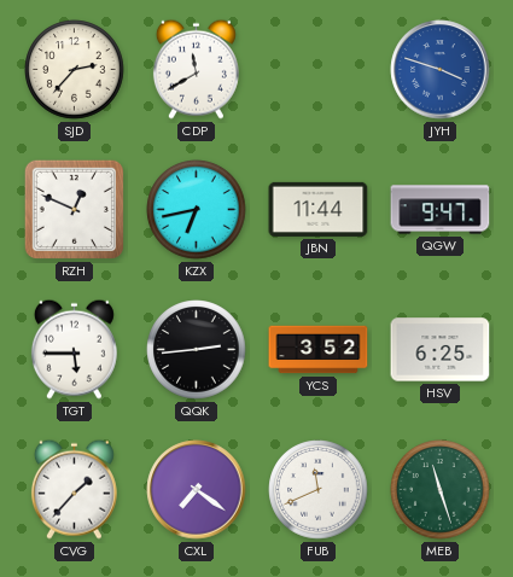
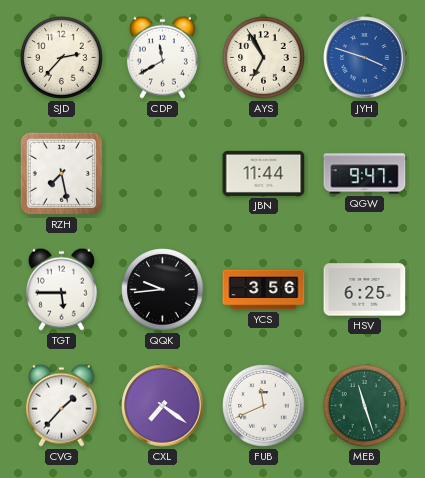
AYS: none -> 6:55
RZH: 12:49 -> 7:28
KZX: 6:43 -> none
QQK: 2:44 -> 9:44
YCS: 3:52 -> 3:56
